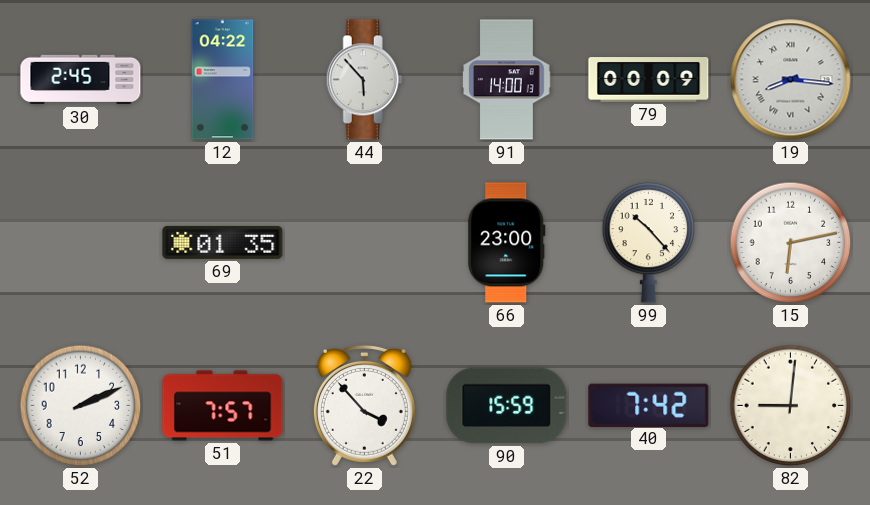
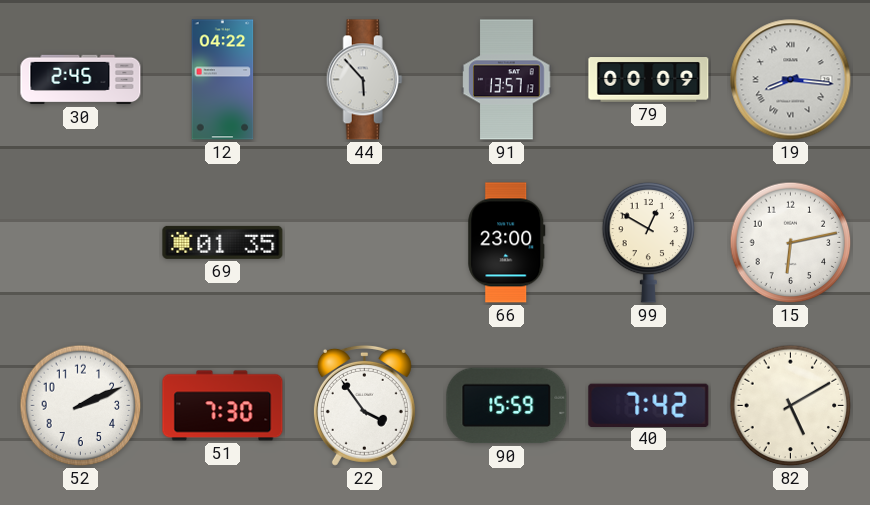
91: 14:00 -> 13:57
99: 10:23 -> 12:50
51: 7:57 -> 7:30
22: 3:53 -> 3:54
82: 9:01 -> 5:10
